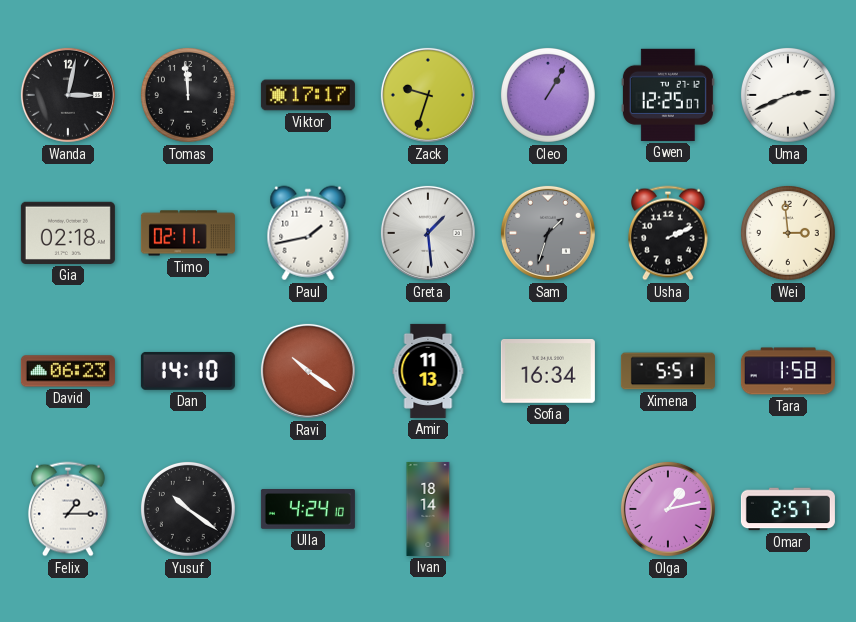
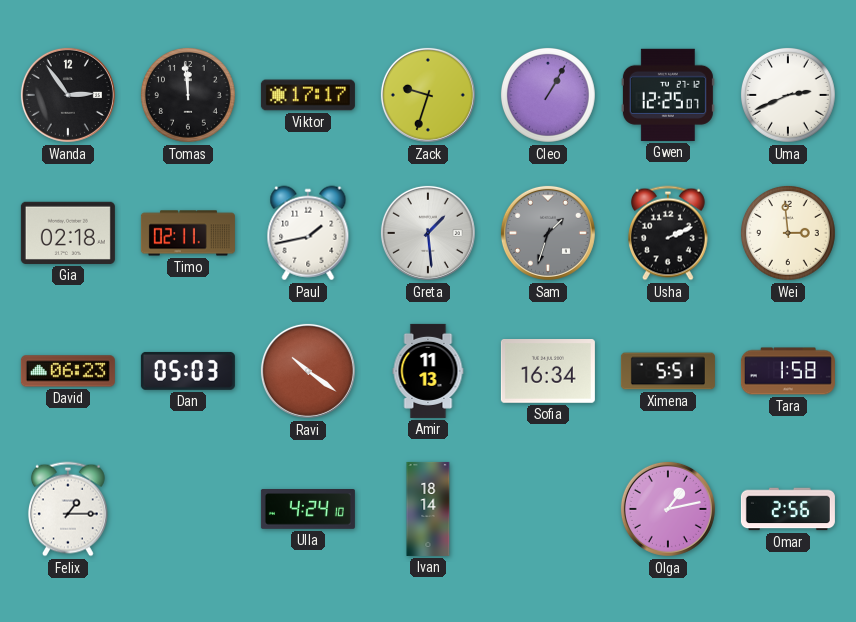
Wanda: 3:02 -> 2:54
Dan: 14:10 -> 05:03
Yusuf: 10:21 -> none
Omar: 2:57 -> 2:56
